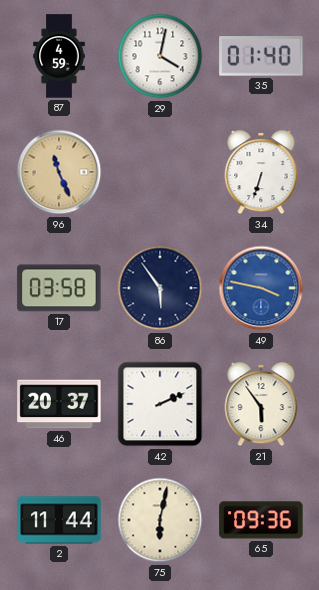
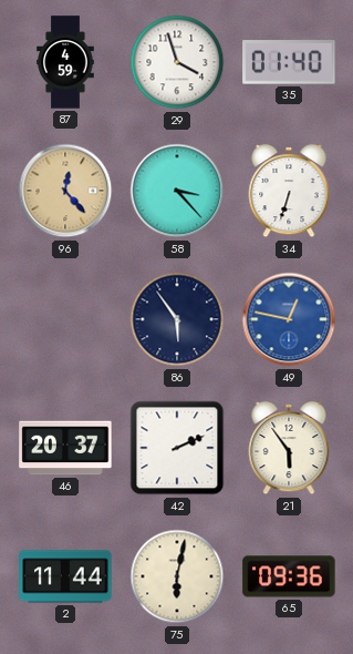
29: 4:02 -> 3:57
96: 11:26 -> 12:23
58: none -> 3:23
17: 03:58 -> none
49: 3:47 -> 12:47
